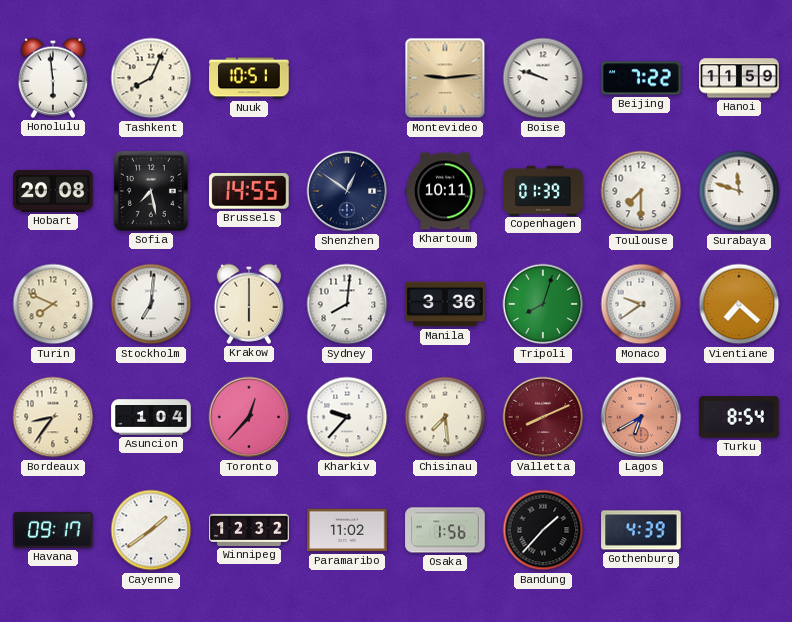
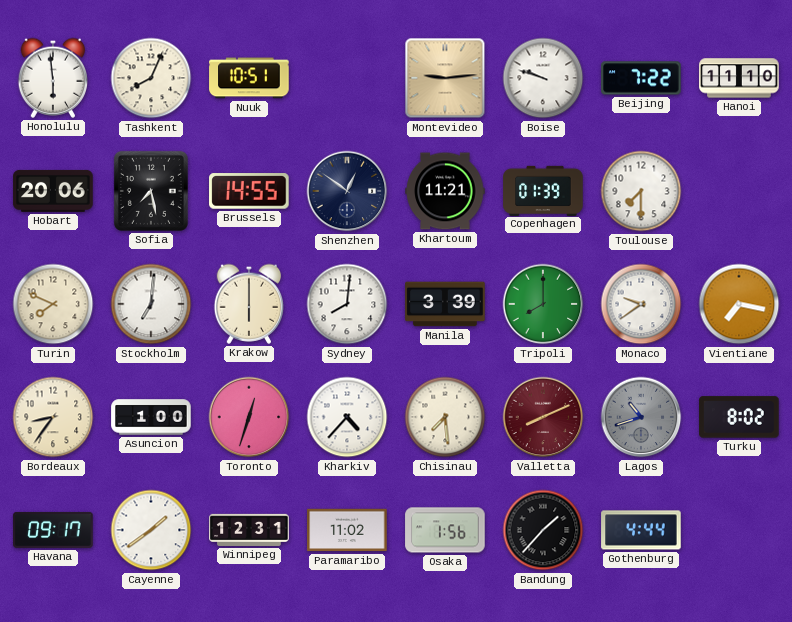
Hanoi: 11:59 -> 11:10
Hobart: 20:08 -> 20:06
Khartoum: 10:11 -> 11:21
Surabaya: 11:48 -> none
Manila: 3:36 -> 3:39
Tripoli: 8:03 -> 8:00
Vientiane: 7:22 -> 7:17
Asuncion: 1:04 -> 1:00
Toronto: 12:37 -> 12:33
Kharkiv: 9:37 -> 4:37
Lagos: 6:40 -> 10:42
Lagos dial: salmon -> grey
Turku: 8:54 -> 8:02
Winnipeg: 12:32 -> 12:31
Gothenburg: 4:39 -> 4:44
